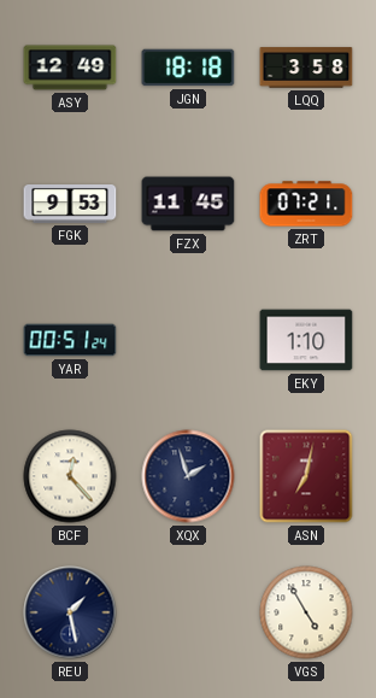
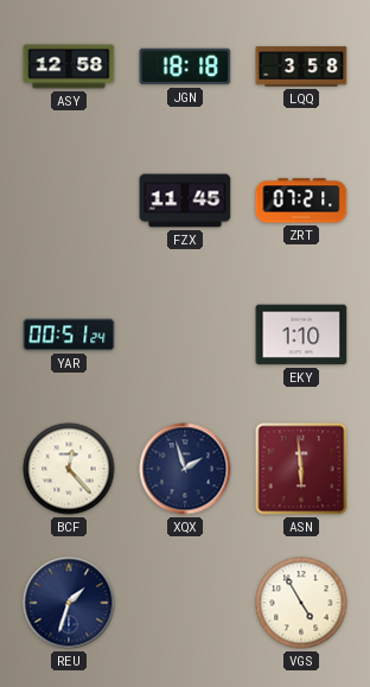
ASY: 12:49 -> 12:58
FGK: 9:53 -> none
ASN: 7:02 -> 5:59
REU: 1:28 -> 1:33
